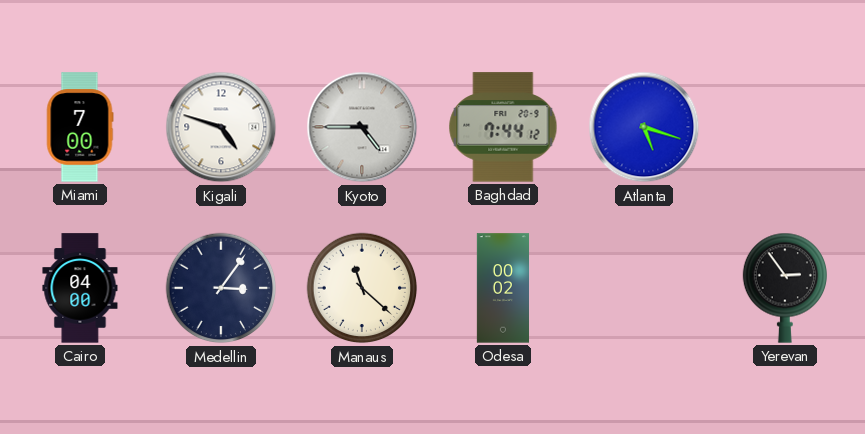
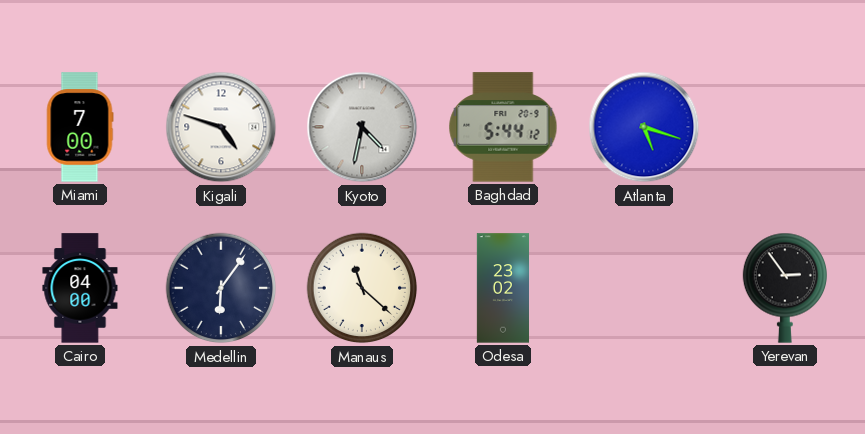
Kyoto: 4:45 -> 4:32
Baghdad: 7:44 -> 5:44
Medellin: 3:06 -> 6:06
Odesa: 00:02 -> 23:02
